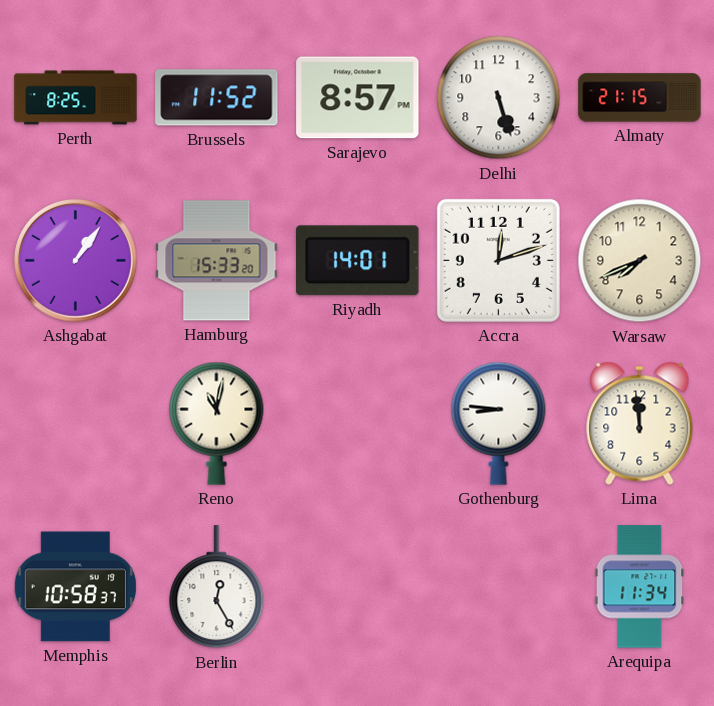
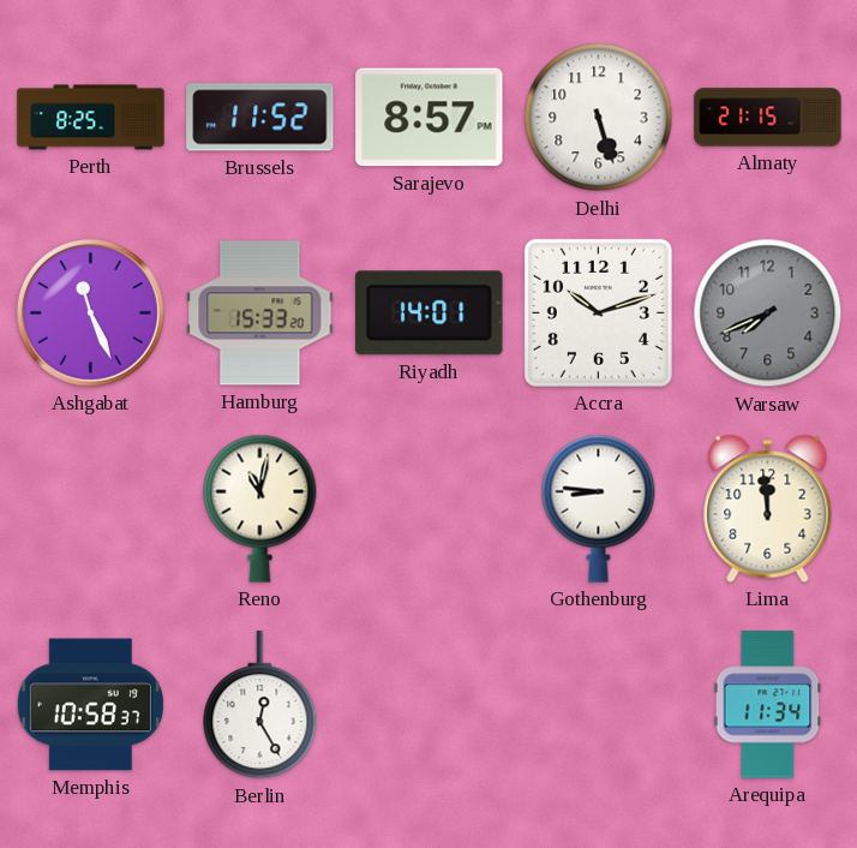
Ashgabat: 1:06 -> 11:26
Accra: 12:12 -> 10:12
Warsaw dial: cream -> grey
